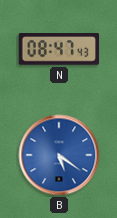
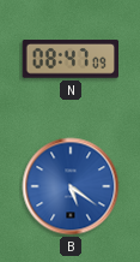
N: 08:47:43 -> 08:47:09
